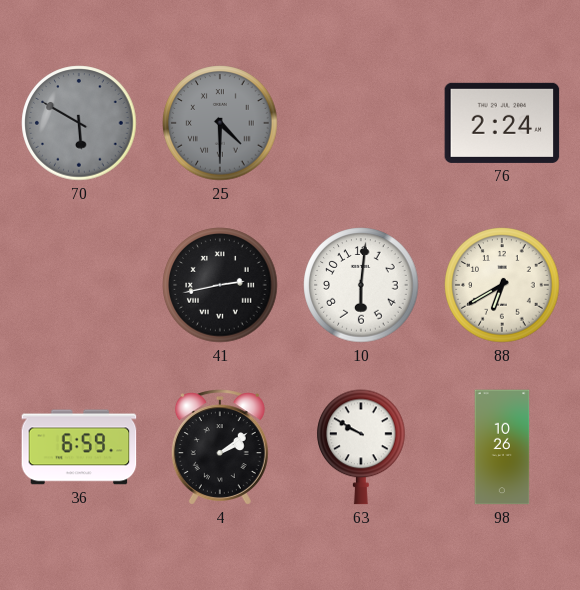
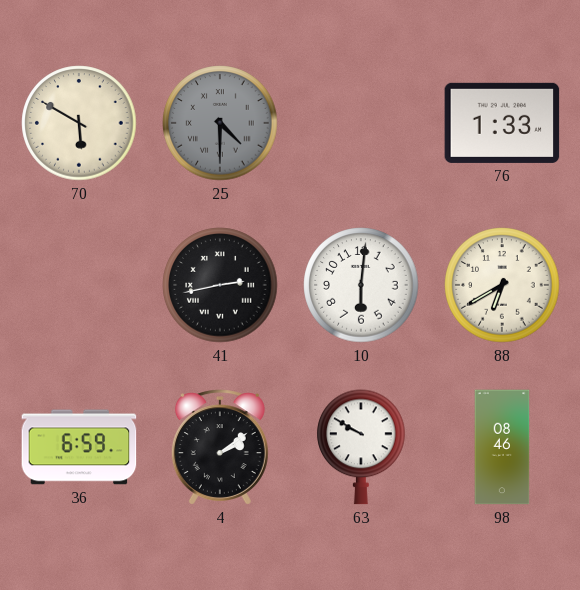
70 dial: grey -> cream
76: 2:24 -> 1:33
98: 10:26 -> 08:46
